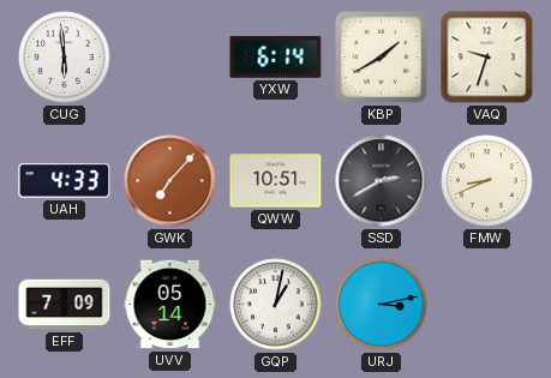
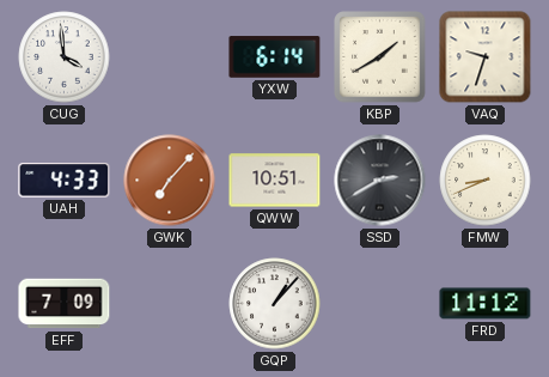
CUG: 5:59 -> 3:59
UVV: 05:14 -> none
GQP: 1:02 -> 1:07
URJ: 3:13 -> none
FRD: none -> 11:12
